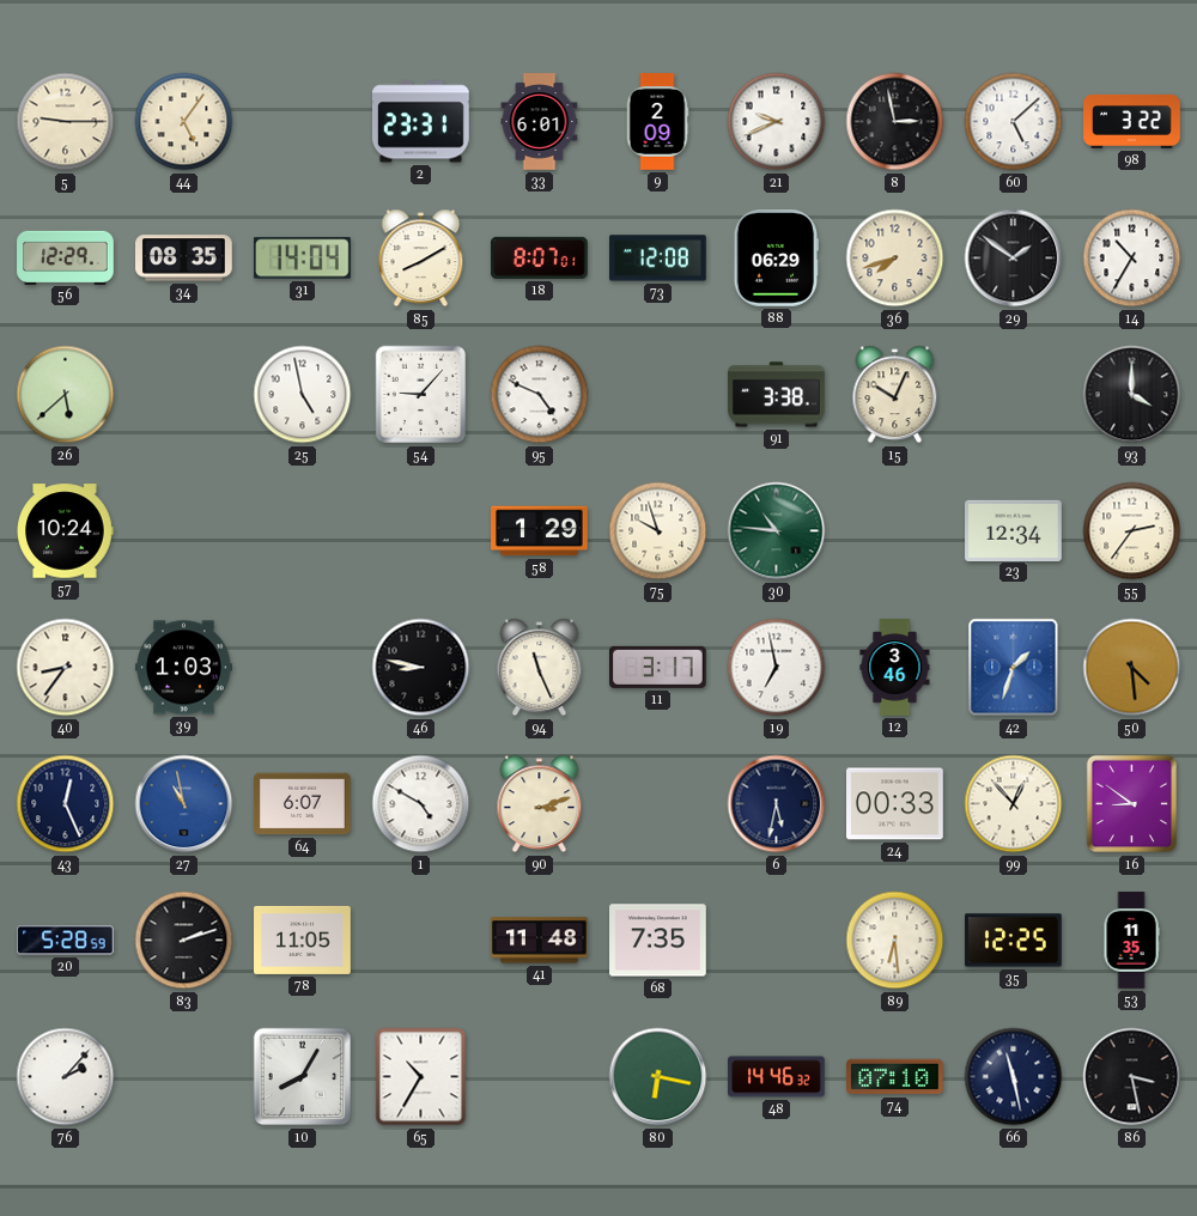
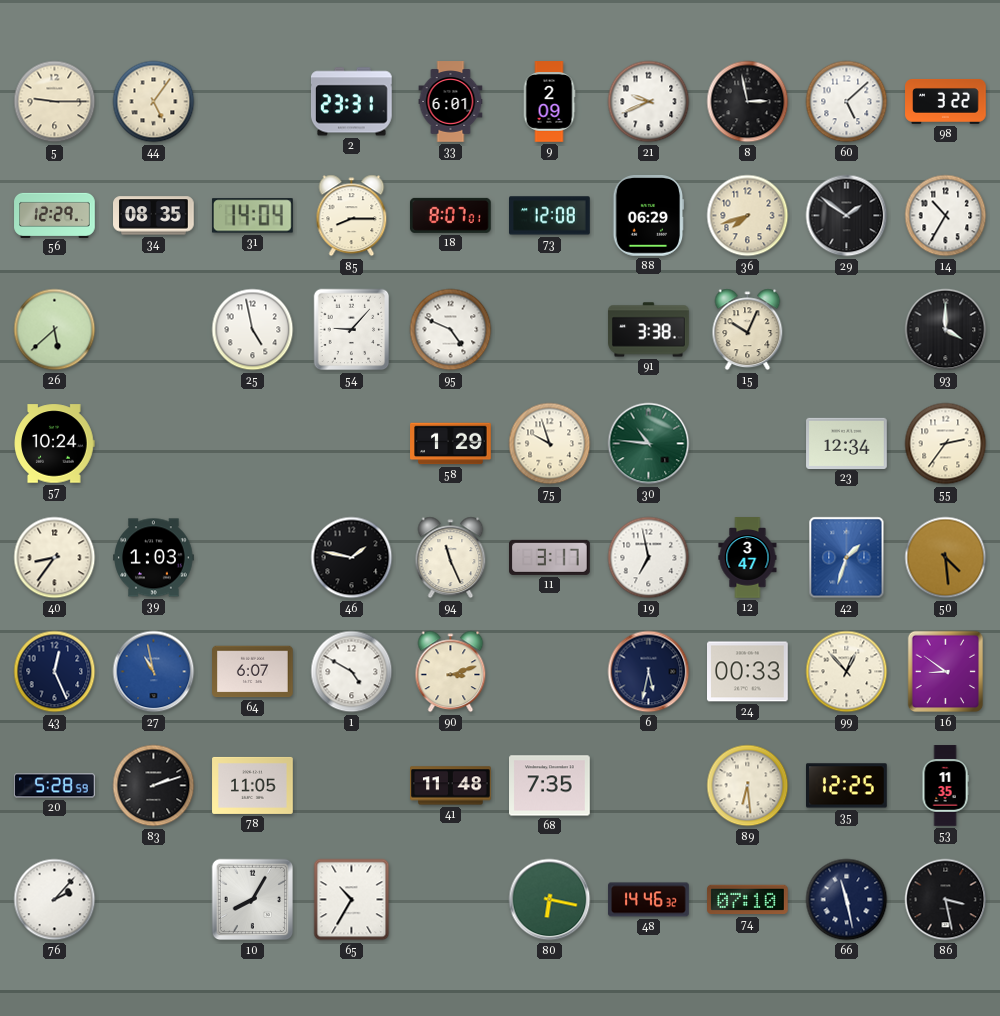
85: 8:10 -> 8:15
46: 8:47 -> 1:47
12: 3:46 -> 3:47
